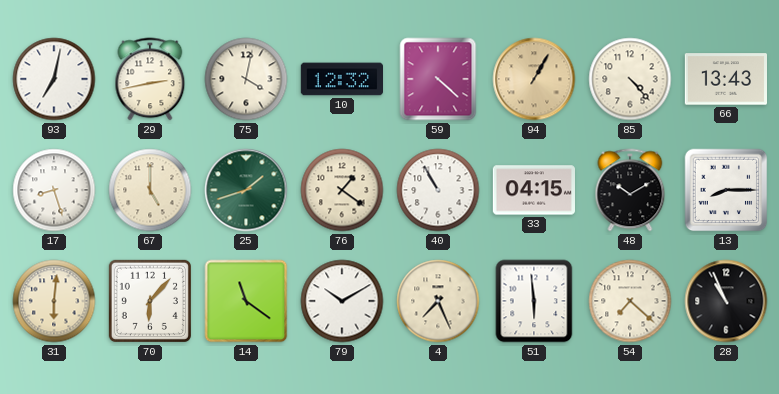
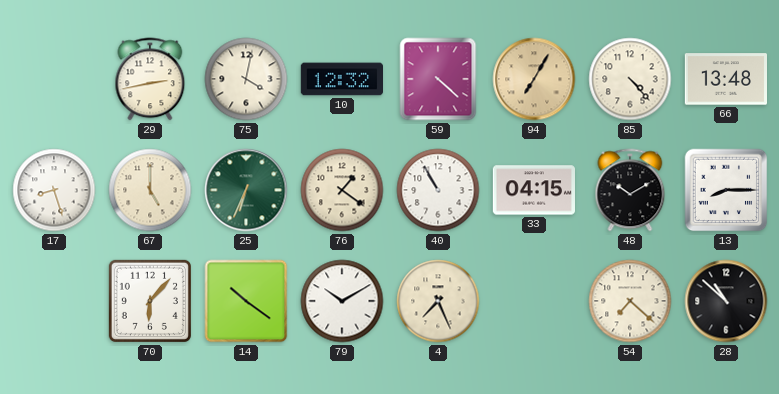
93: 7:02 -> none
94: 1:05 -> 7:05
66: 13:43 -> 13:48
25: 1:42 -> 6:34
31: 6:01 -> none
14: 11:21 -> 10:21
51: 5:59 -> none
28: 10:56 -> 10:52
